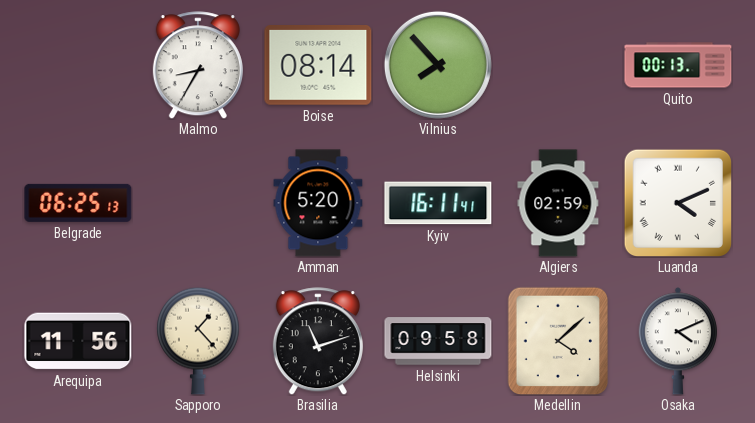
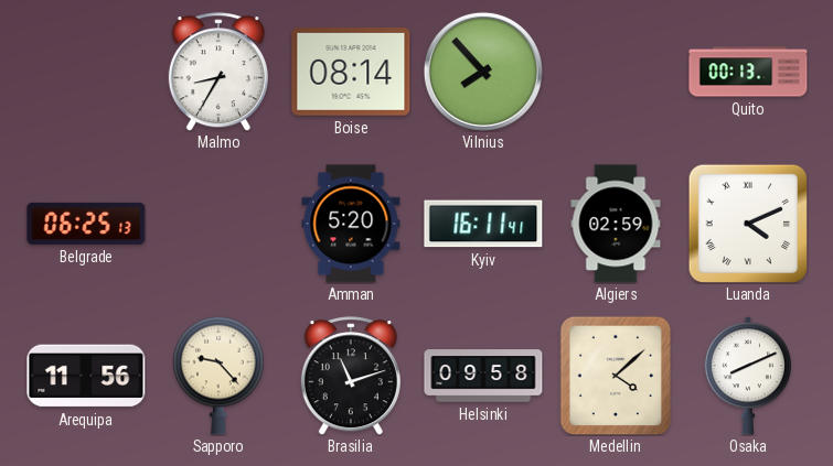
Sapporo: 1:23 -> 9:23
Osaka: 4:11 -> 8:11
